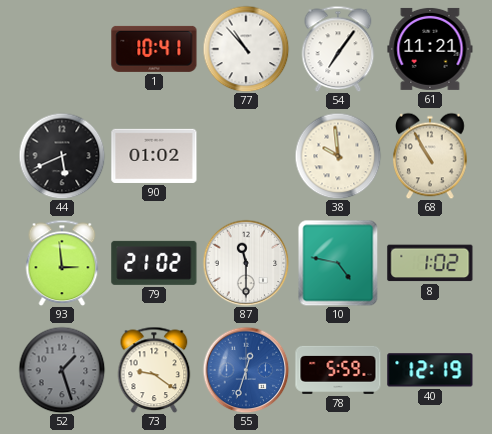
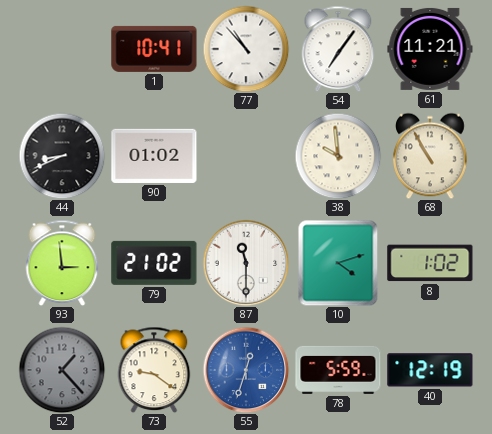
44: 5:41 -> 8:41
10: 4:47 -> 4:12
52: 1:27 -> 1:23
